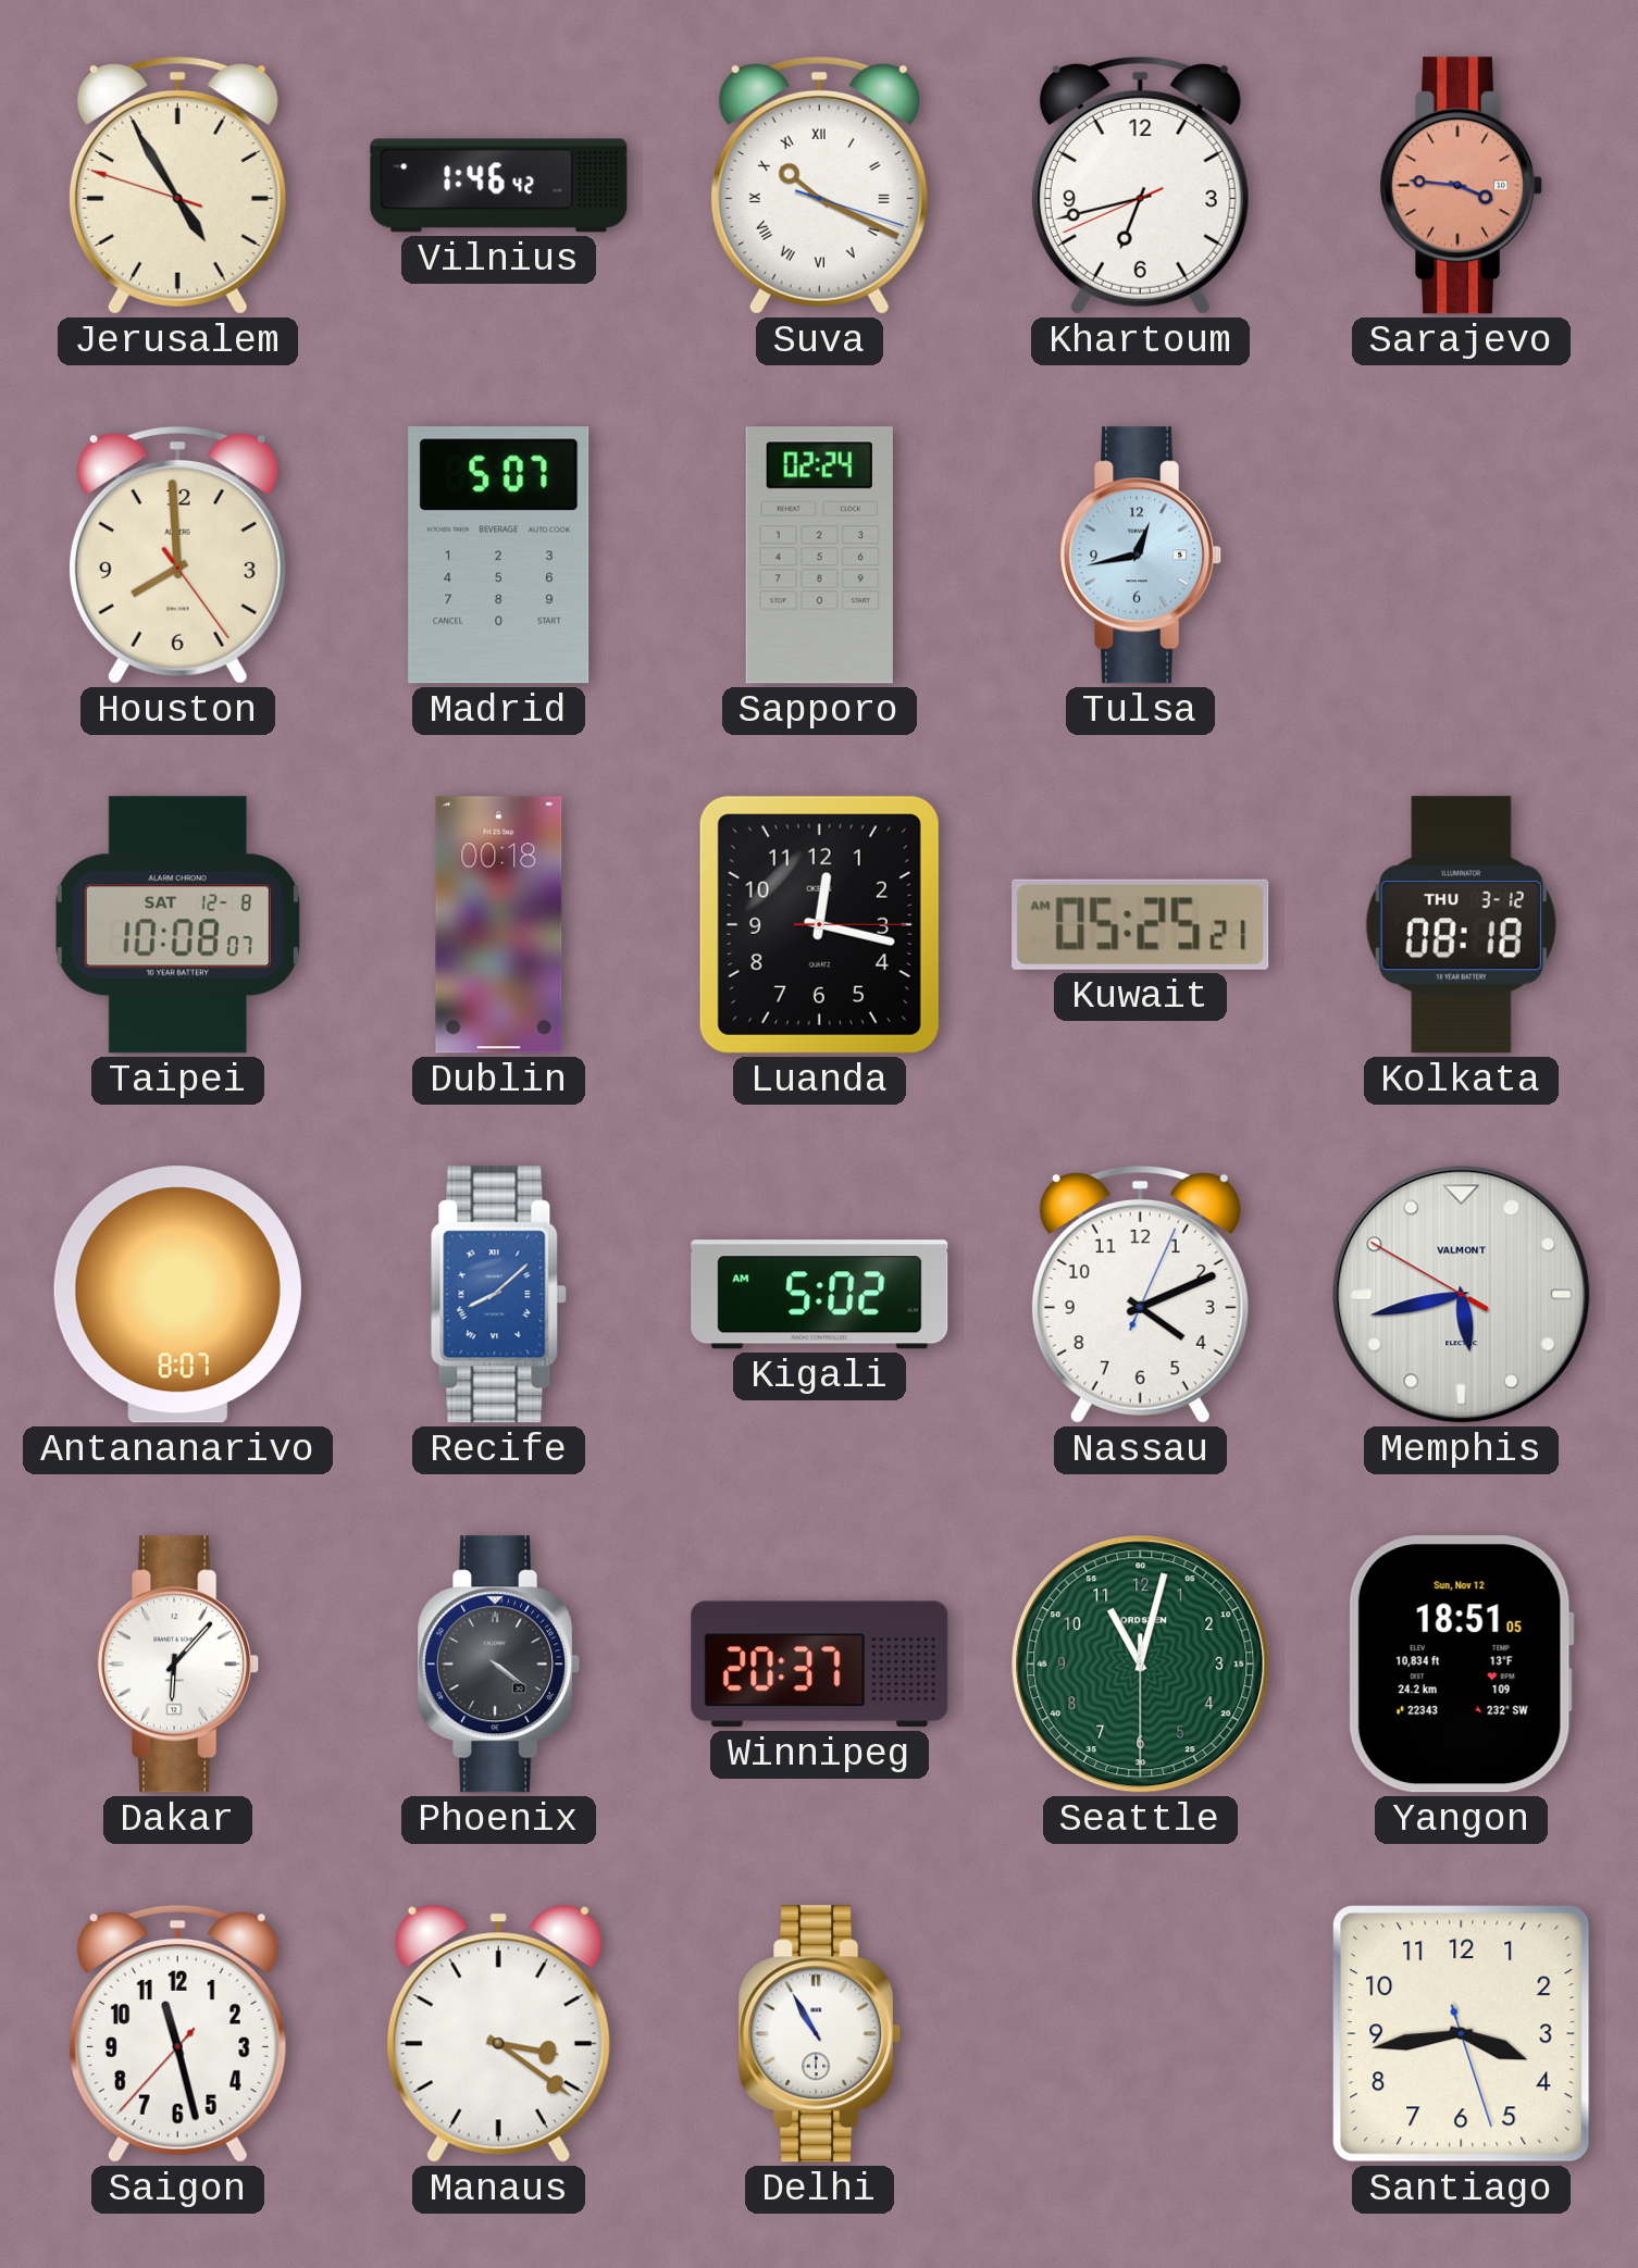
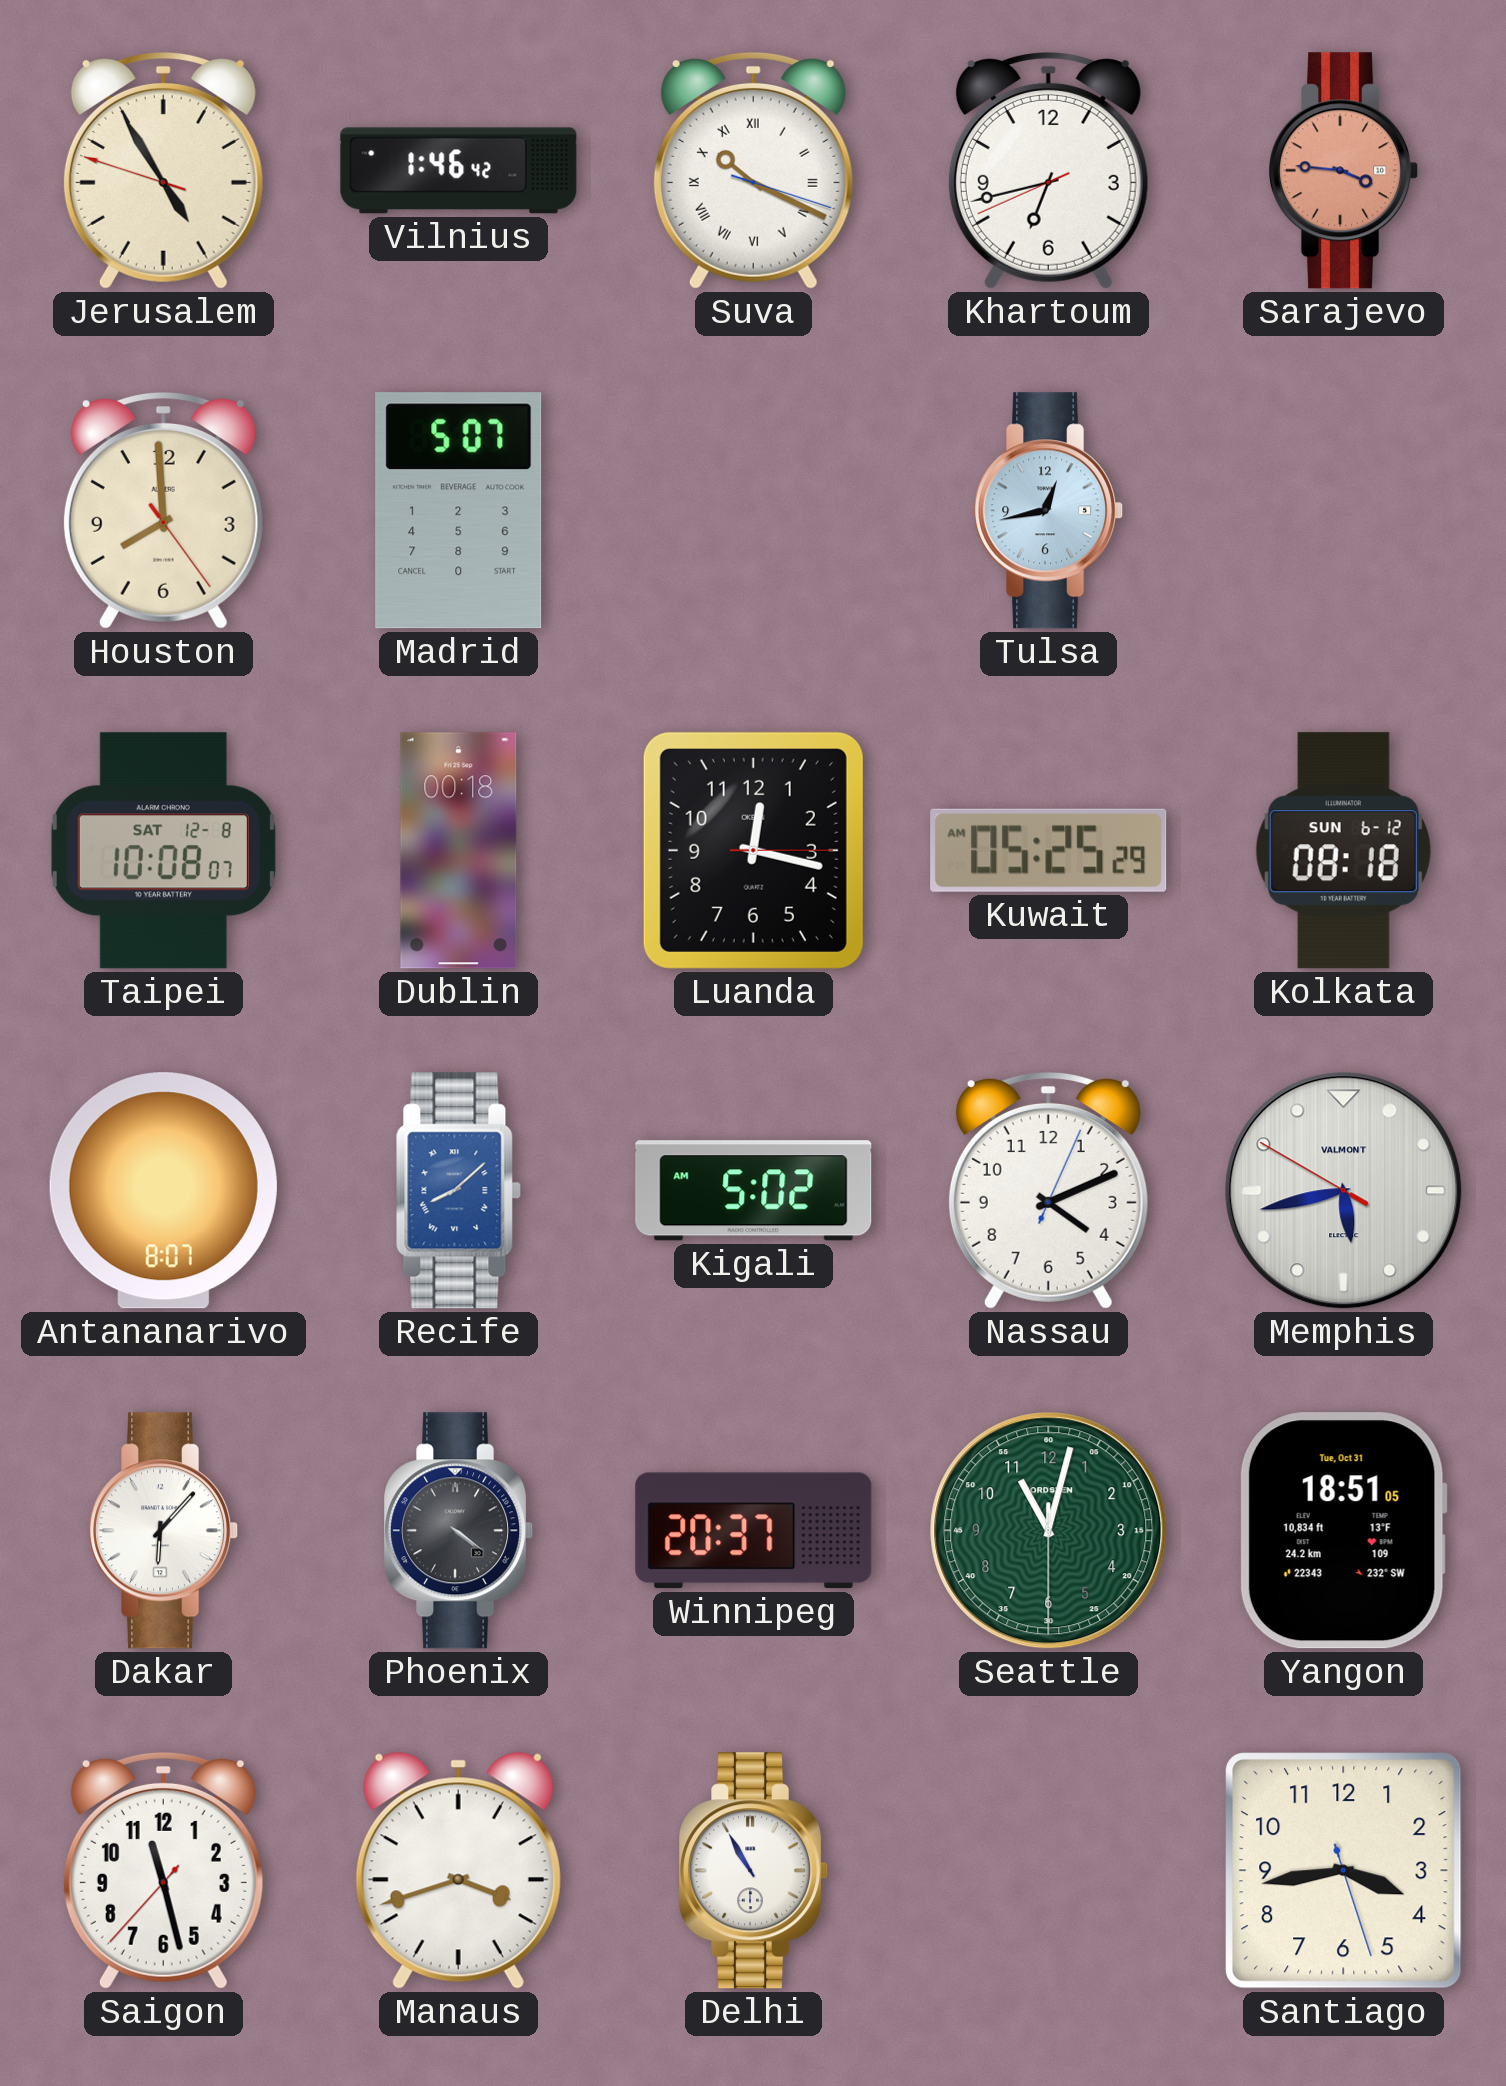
Sapporo: 02:24 -> none
Kuwait: 05:25:21 AM -> 05:25:29 AM
Kolkata date: THU 3-12 -> SUN 6-12
Yangon date: Sun, Nov 12 -> Tue, Oct 31
Manaus: 3:21 -> 3:42
